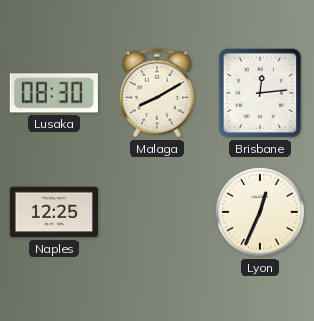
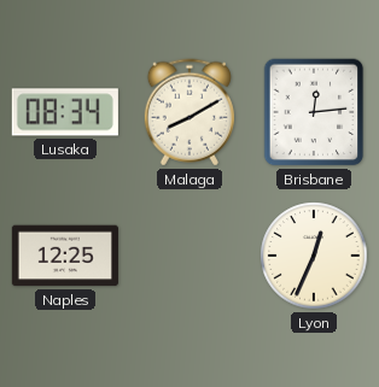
Lusaka: 08:30 -> 08:34
